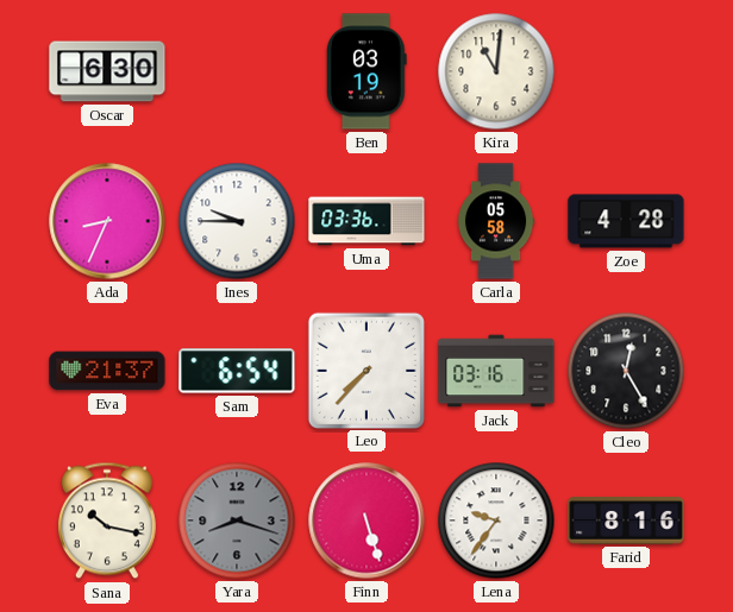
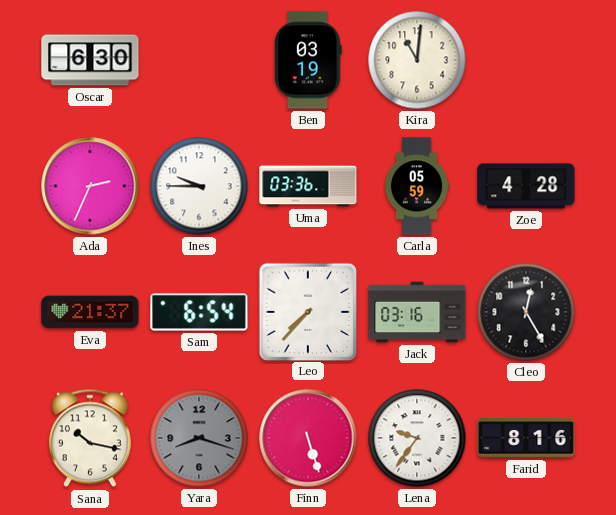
Ada: 8:34 -> 2:34
Carla: 05:58 -> 05:59
